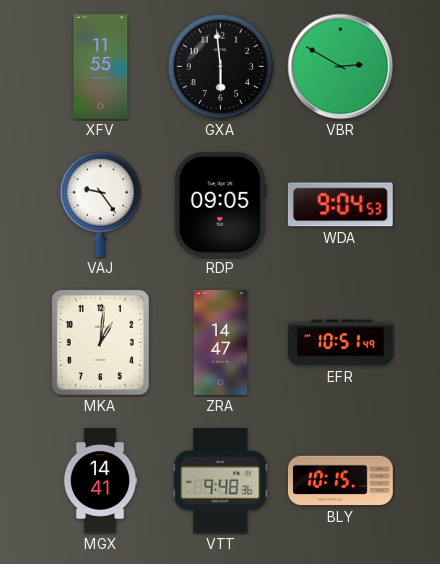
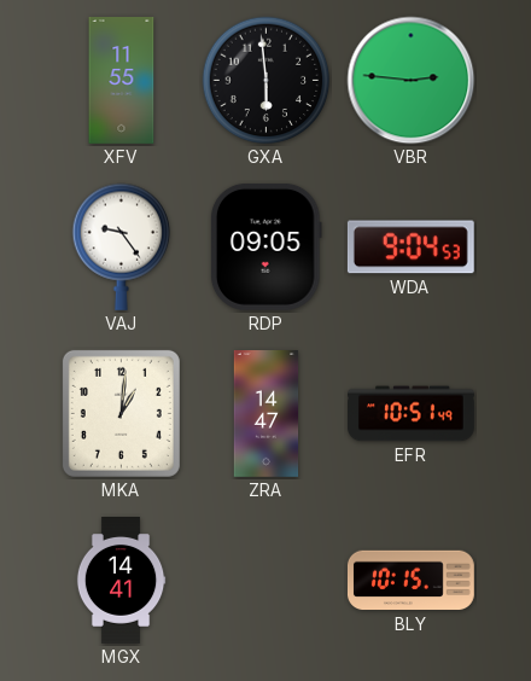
VBR: 2:50 -> 2:46
VTT: 9:48 -> none
